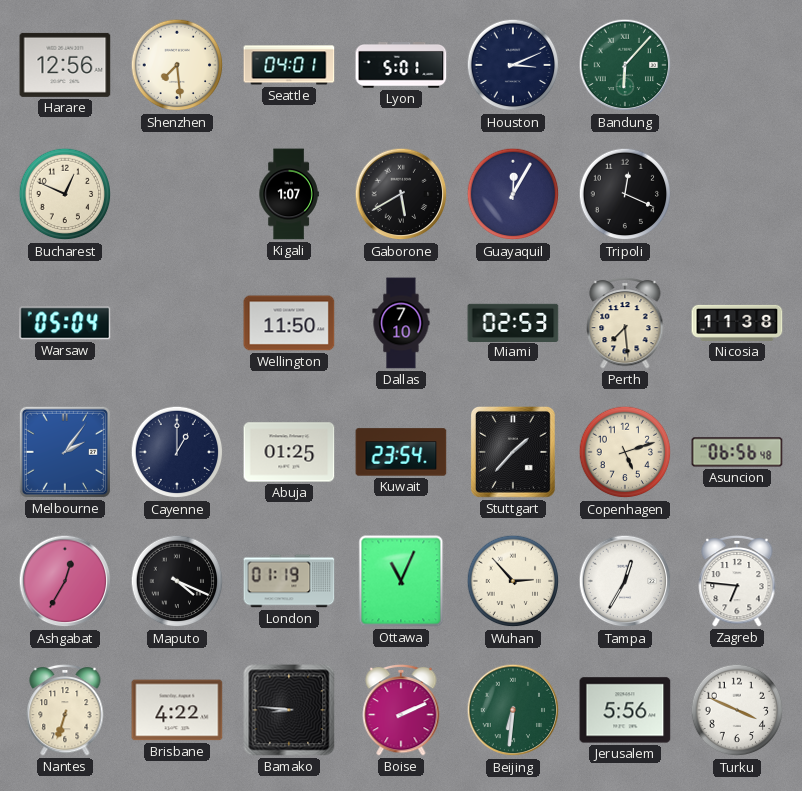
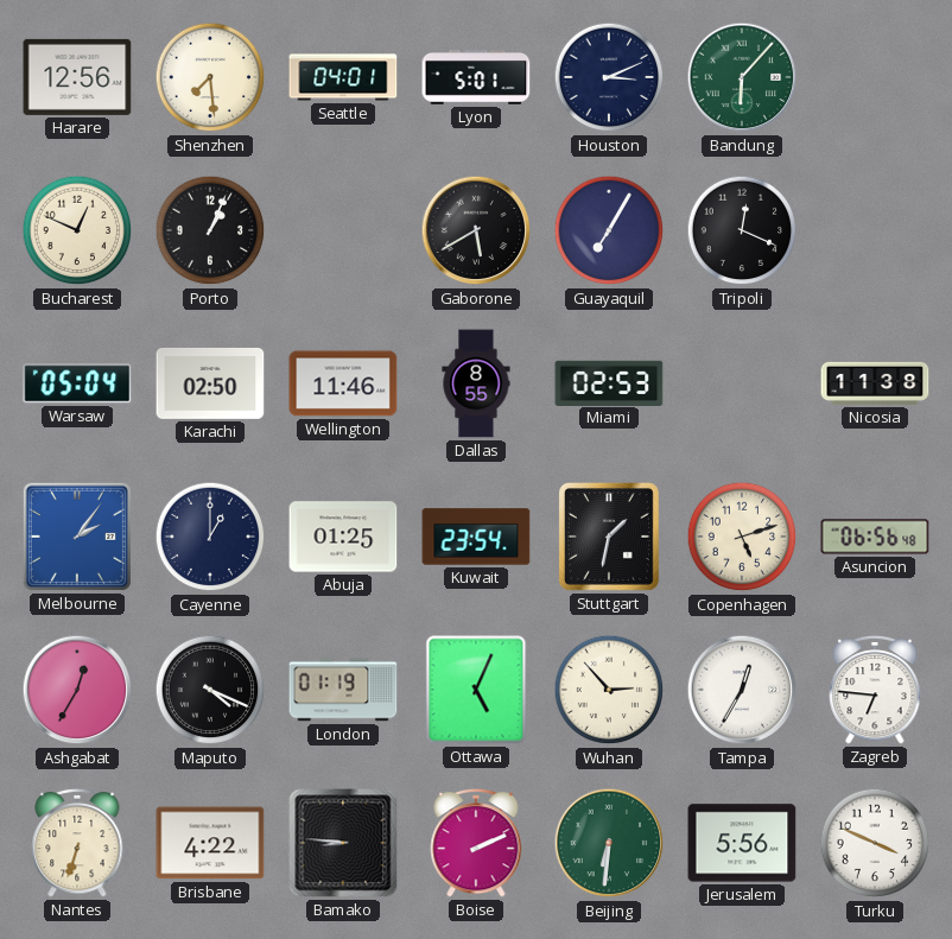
Porto: none -> 1:04
Kigali: 1:07 -> none
Guayaquil: 12:05 -> 7:05
Karachi: none -> 02:50
Wellington: 11:50 -> 11:46
Dallas: 7:10 -> 8:55
Perth: 7:29 -> none
Stuttgart: 1:37 -> 1:32
Ottawa: 11:04 -> 5:04
